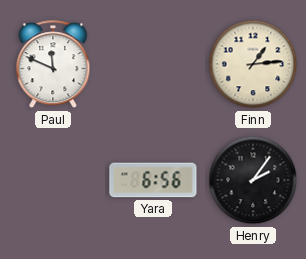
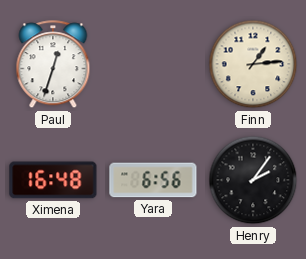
Paul: 11:49 -> 12:33
Ximena: none -> 16:48
